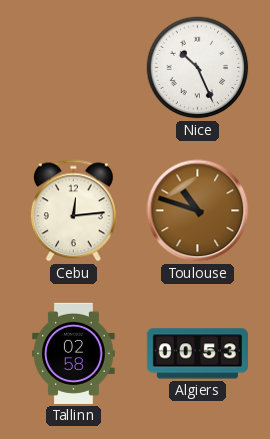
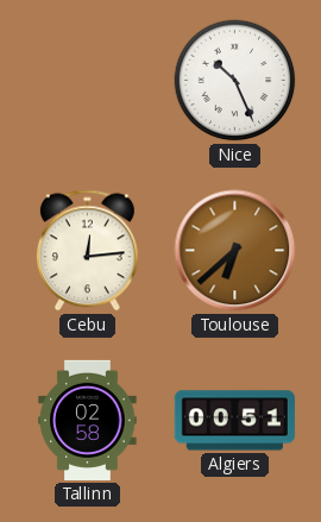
Toulouse: 10:48 -> 6:38
Algiers: 00:53 -> 00:51
